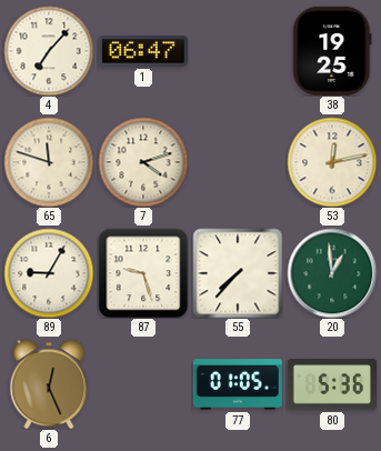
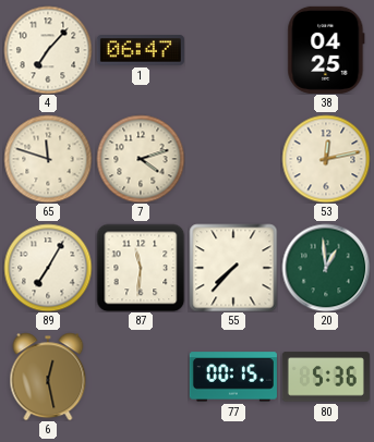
38: 19:25 -> 04:25
89: 9:05 -> 7:05
87: 9:27 -> 11:31
6: 12:26 -> 12:28
77: 01:05 -> 00:15
